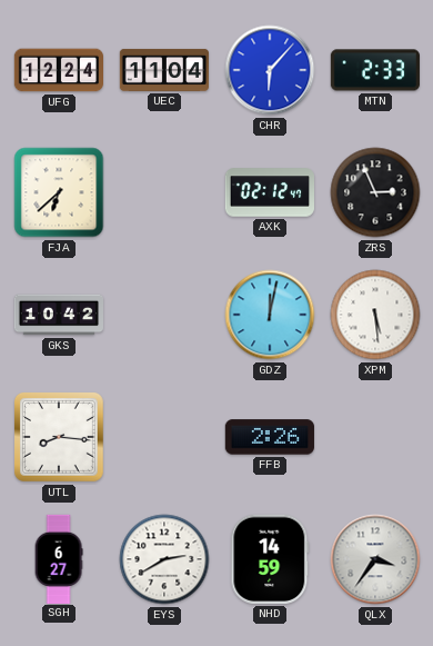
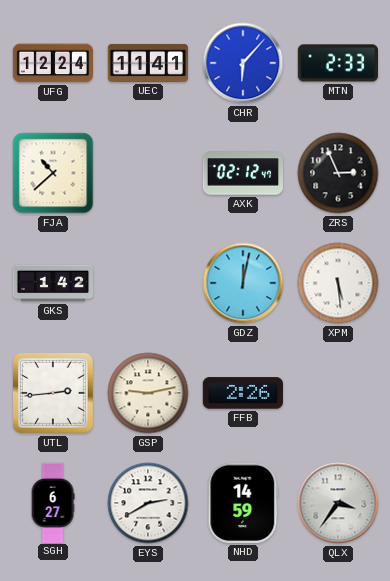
UEC: 11:04 -> 11:41
FJA: 6:38 -> 10:38
GKS: 10:42 -> 1:42
UTL: 8:16 -> 2:44
GSP: none -> 9:13
